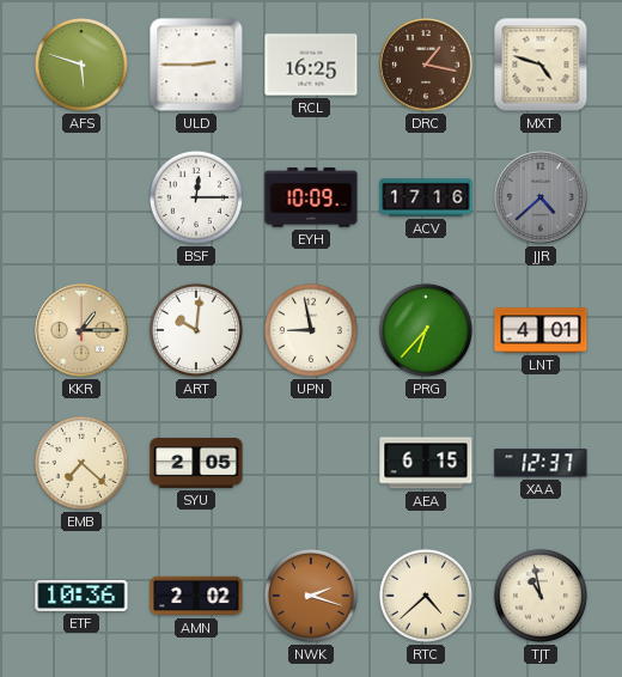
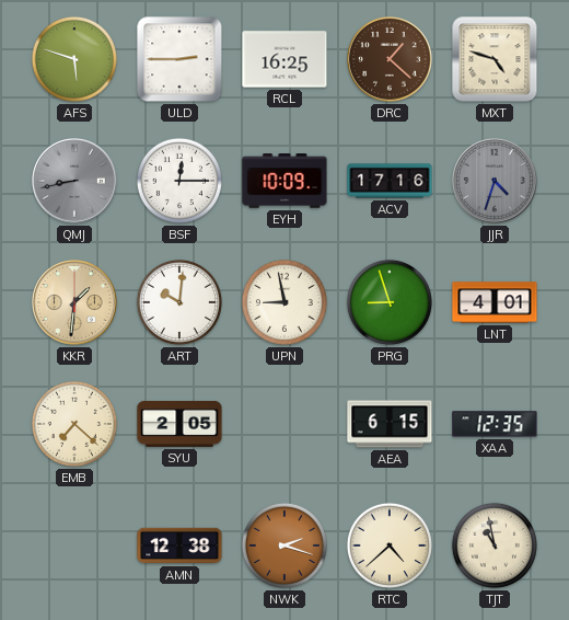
DRC: 1:17 -> 1:22
QMJ: none -> 8:43
JJR: 4:38 -> 4:33
KKR: 1:15 -> 1:31
PRG: 6:37 -> 8:57
XAA: 12:37 -> 12:35
ETF: 10:36 -> none
AMN: 2:02 -> 12:38
